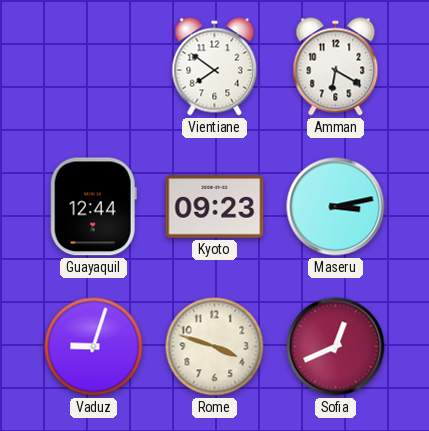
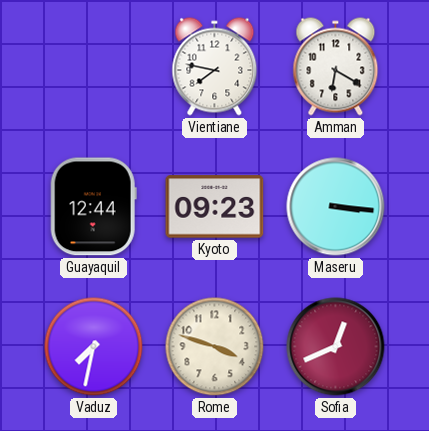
Vientiane: 7:51 -> 7:47
Maseru: 3:13 -> 3:16
Vaduz: 9:03 -> 7:32
